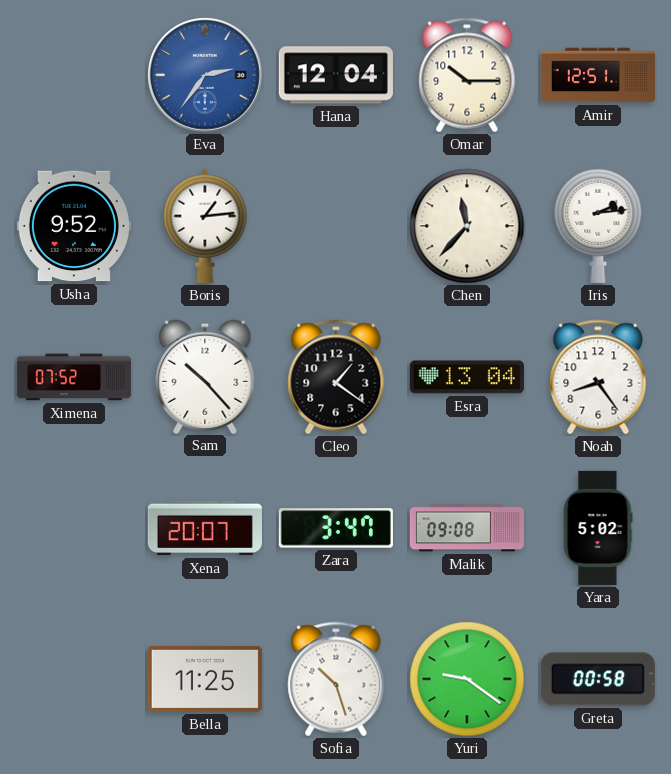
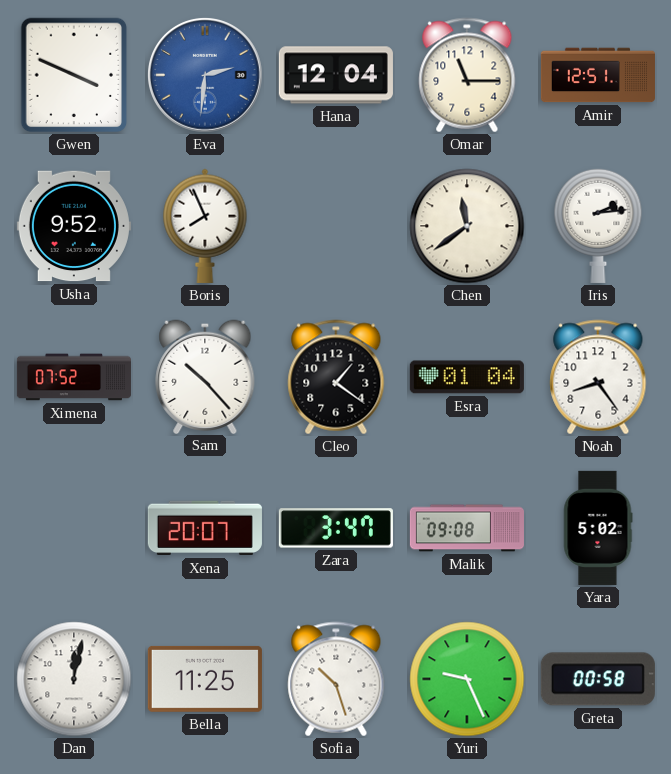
Gwen: none -> 3:49
Eva: 2:36 -> 2:31
Omar: 10:15 -> 11:15
Boris: 1:14 -> 7:56
Chen: 11:37 -> 11:39
Esra: 13:04 -> 01:04
Dan: none -> 12:02
Yuri: 9:21 -> 9:26
